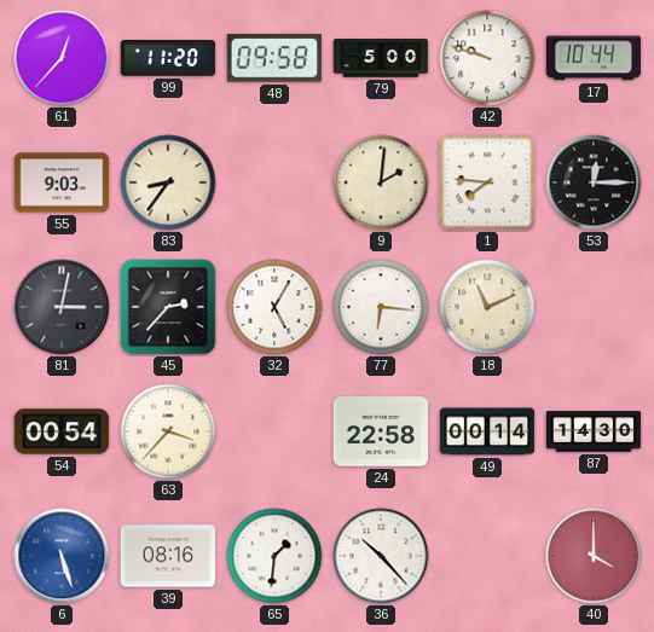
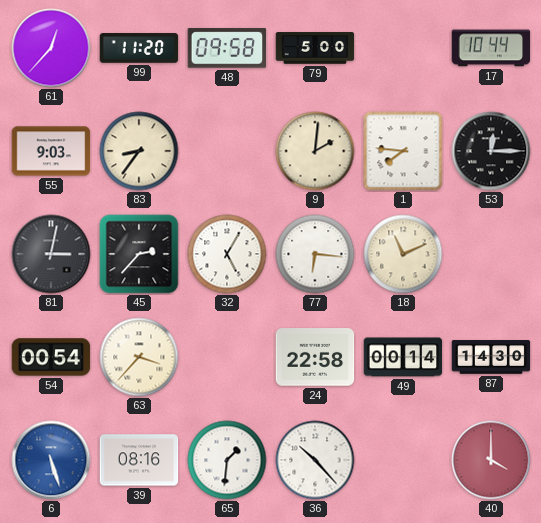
42: 9:48 -> none
